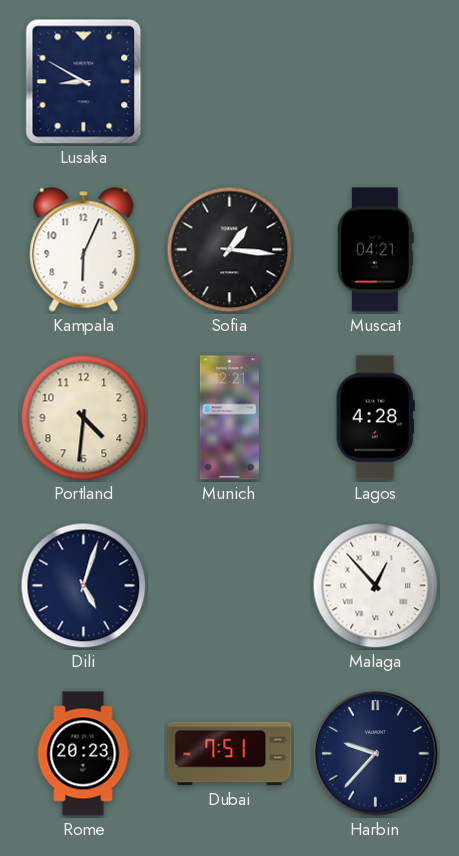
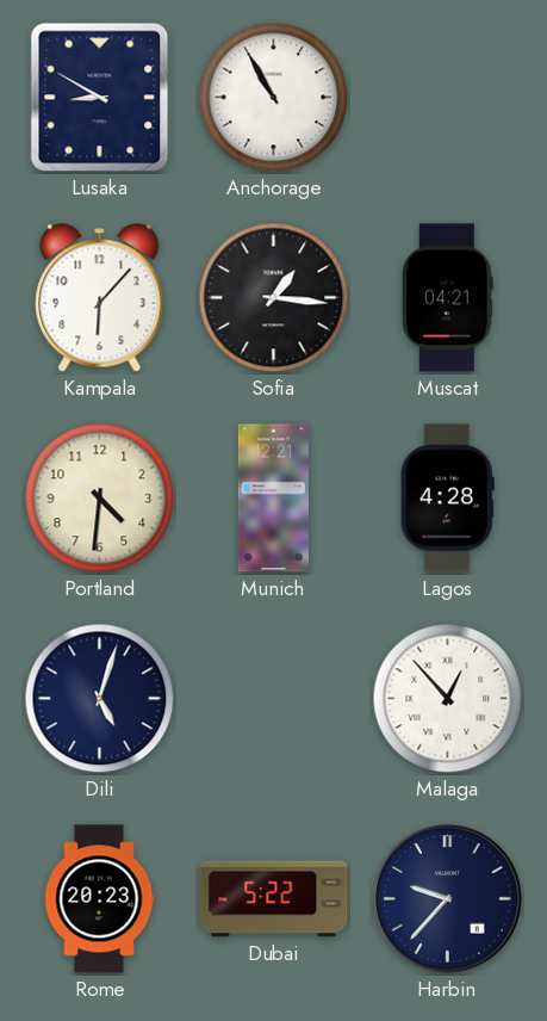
Anchorage: none -> 10:55
Kampala: 6:04 -> 6:07
Dubai: 7:51 -> 5:22
